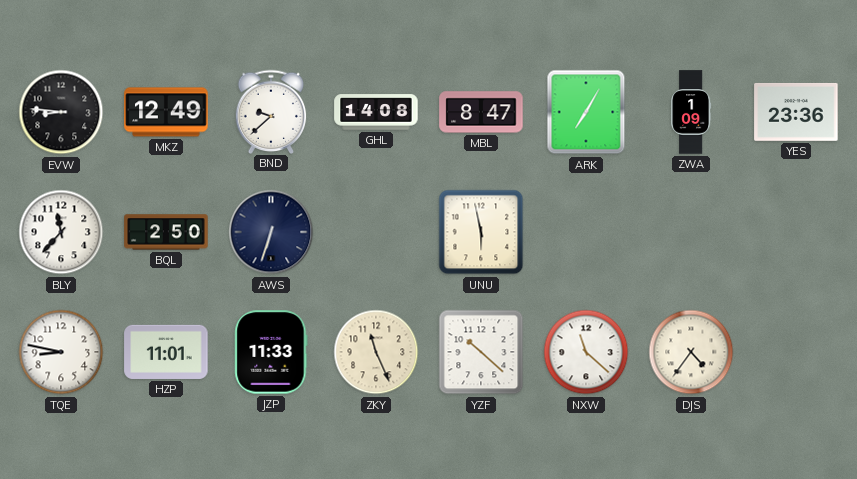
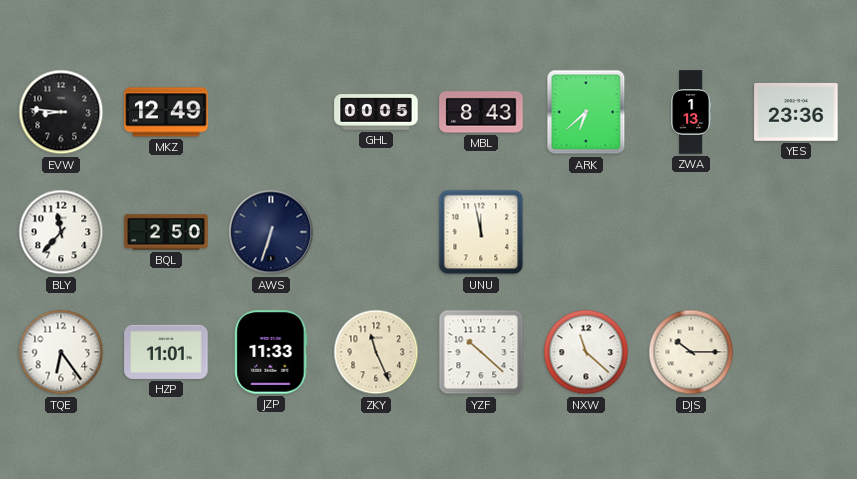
BND: 9:38 -> none
GHL: 14:08 -> 00:05
MBL: 8:47 -> 8:43
ARK: 7:05 -> 6:38
ZWA: 1:09 -> 1:13
UNU: 5:58 -> 11:58
TQE: 8:47 -> 6:24
DJS: 4:36 -> 10:15
